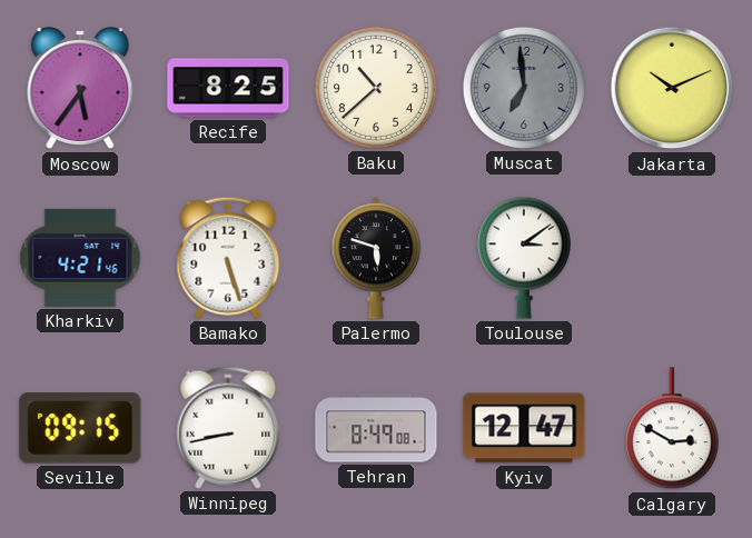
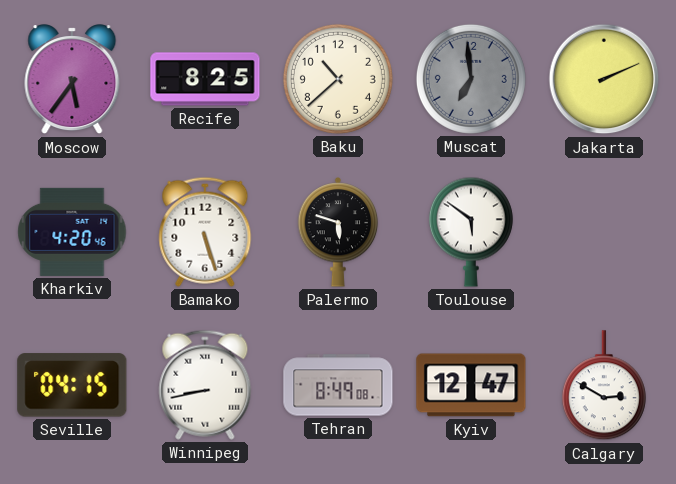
Jakarta: 10:11 -> 2:11
Kharkiv: 4:21 -> 4:20
Toulouse: 3:09 -> 5:51
Seville: 09:15 -> 04:15
